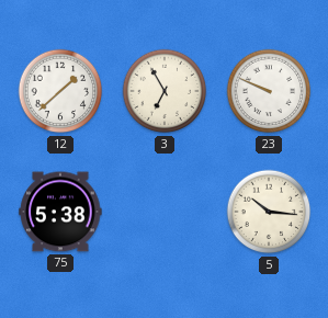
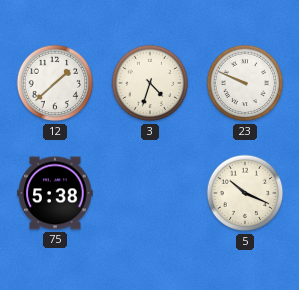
3: 6:55 -> 4:33
5: 10:16 -> 10:19
